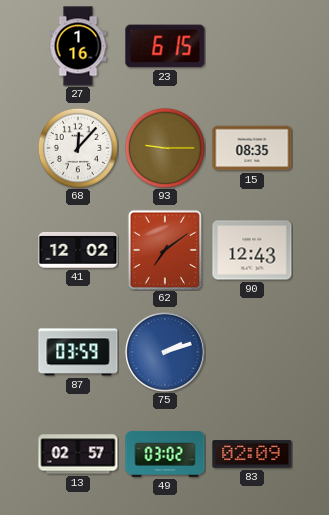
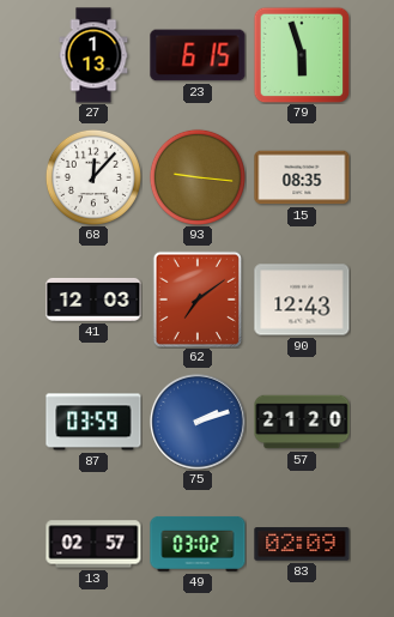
27: 1:16 -> 1:13
79: none -> 5:57
93: 9:15 -> 9:16
41: 12:02 -> 12:03
57: none -> 21:20
